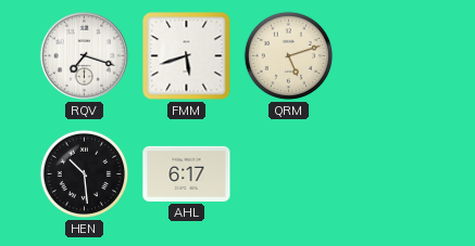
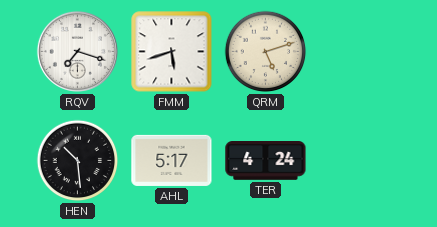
AHL: 6:17 -> 5:17
TER: none -> 4:24
